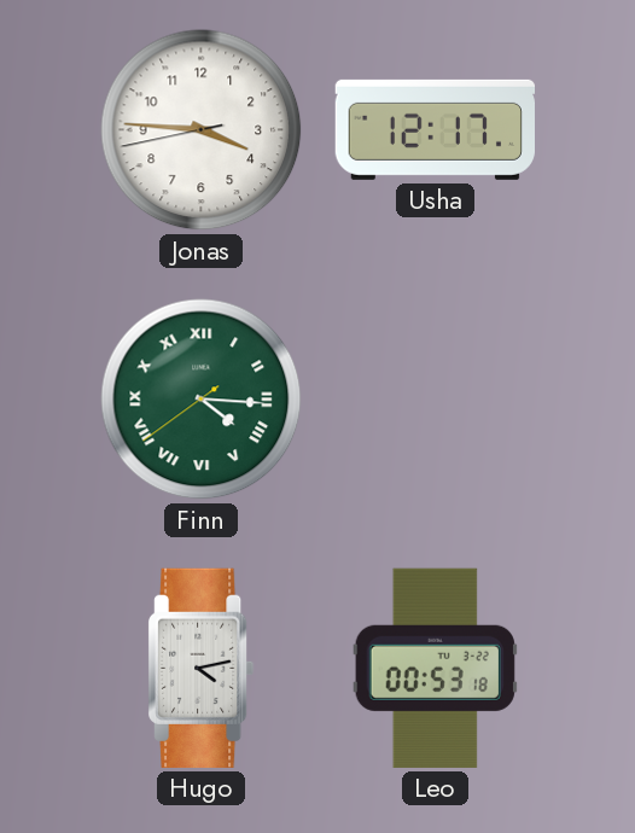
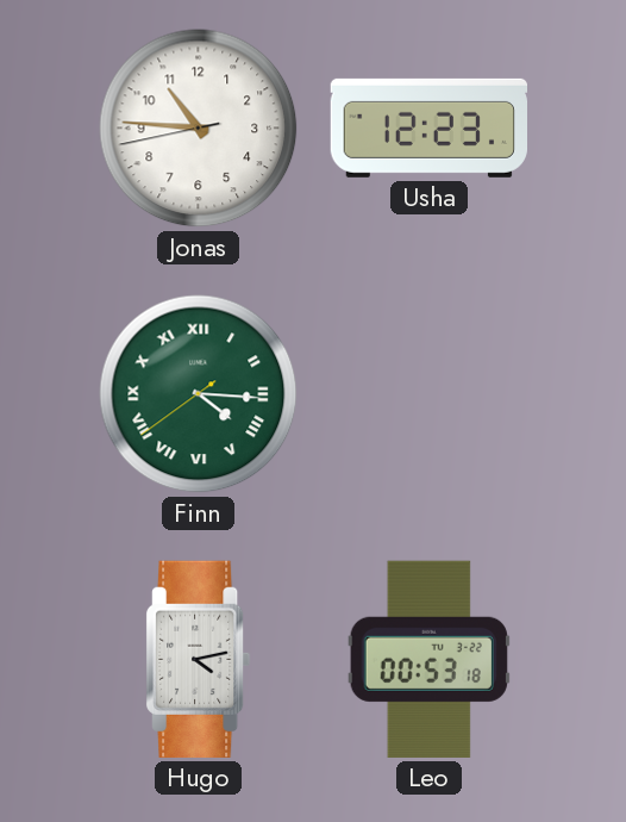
Jonas: 3:45 -> 10:45
Usha: 12:17 -> 12:23
